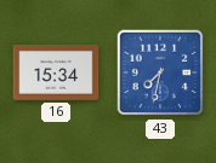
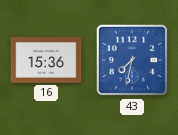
16: 15:34 -> 15:36
